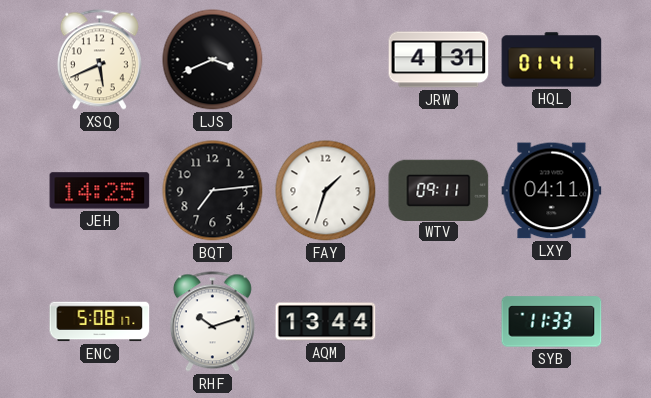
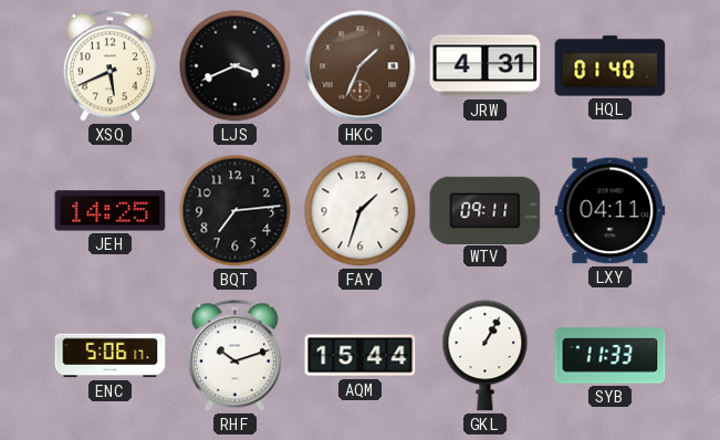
HKC: none -> 1:34
HQL: 01:41 -> 01:40
ENC: 5:08 -> 5:06
AQM: 13:44 -> 15:44
GKL: none -> 1:05
